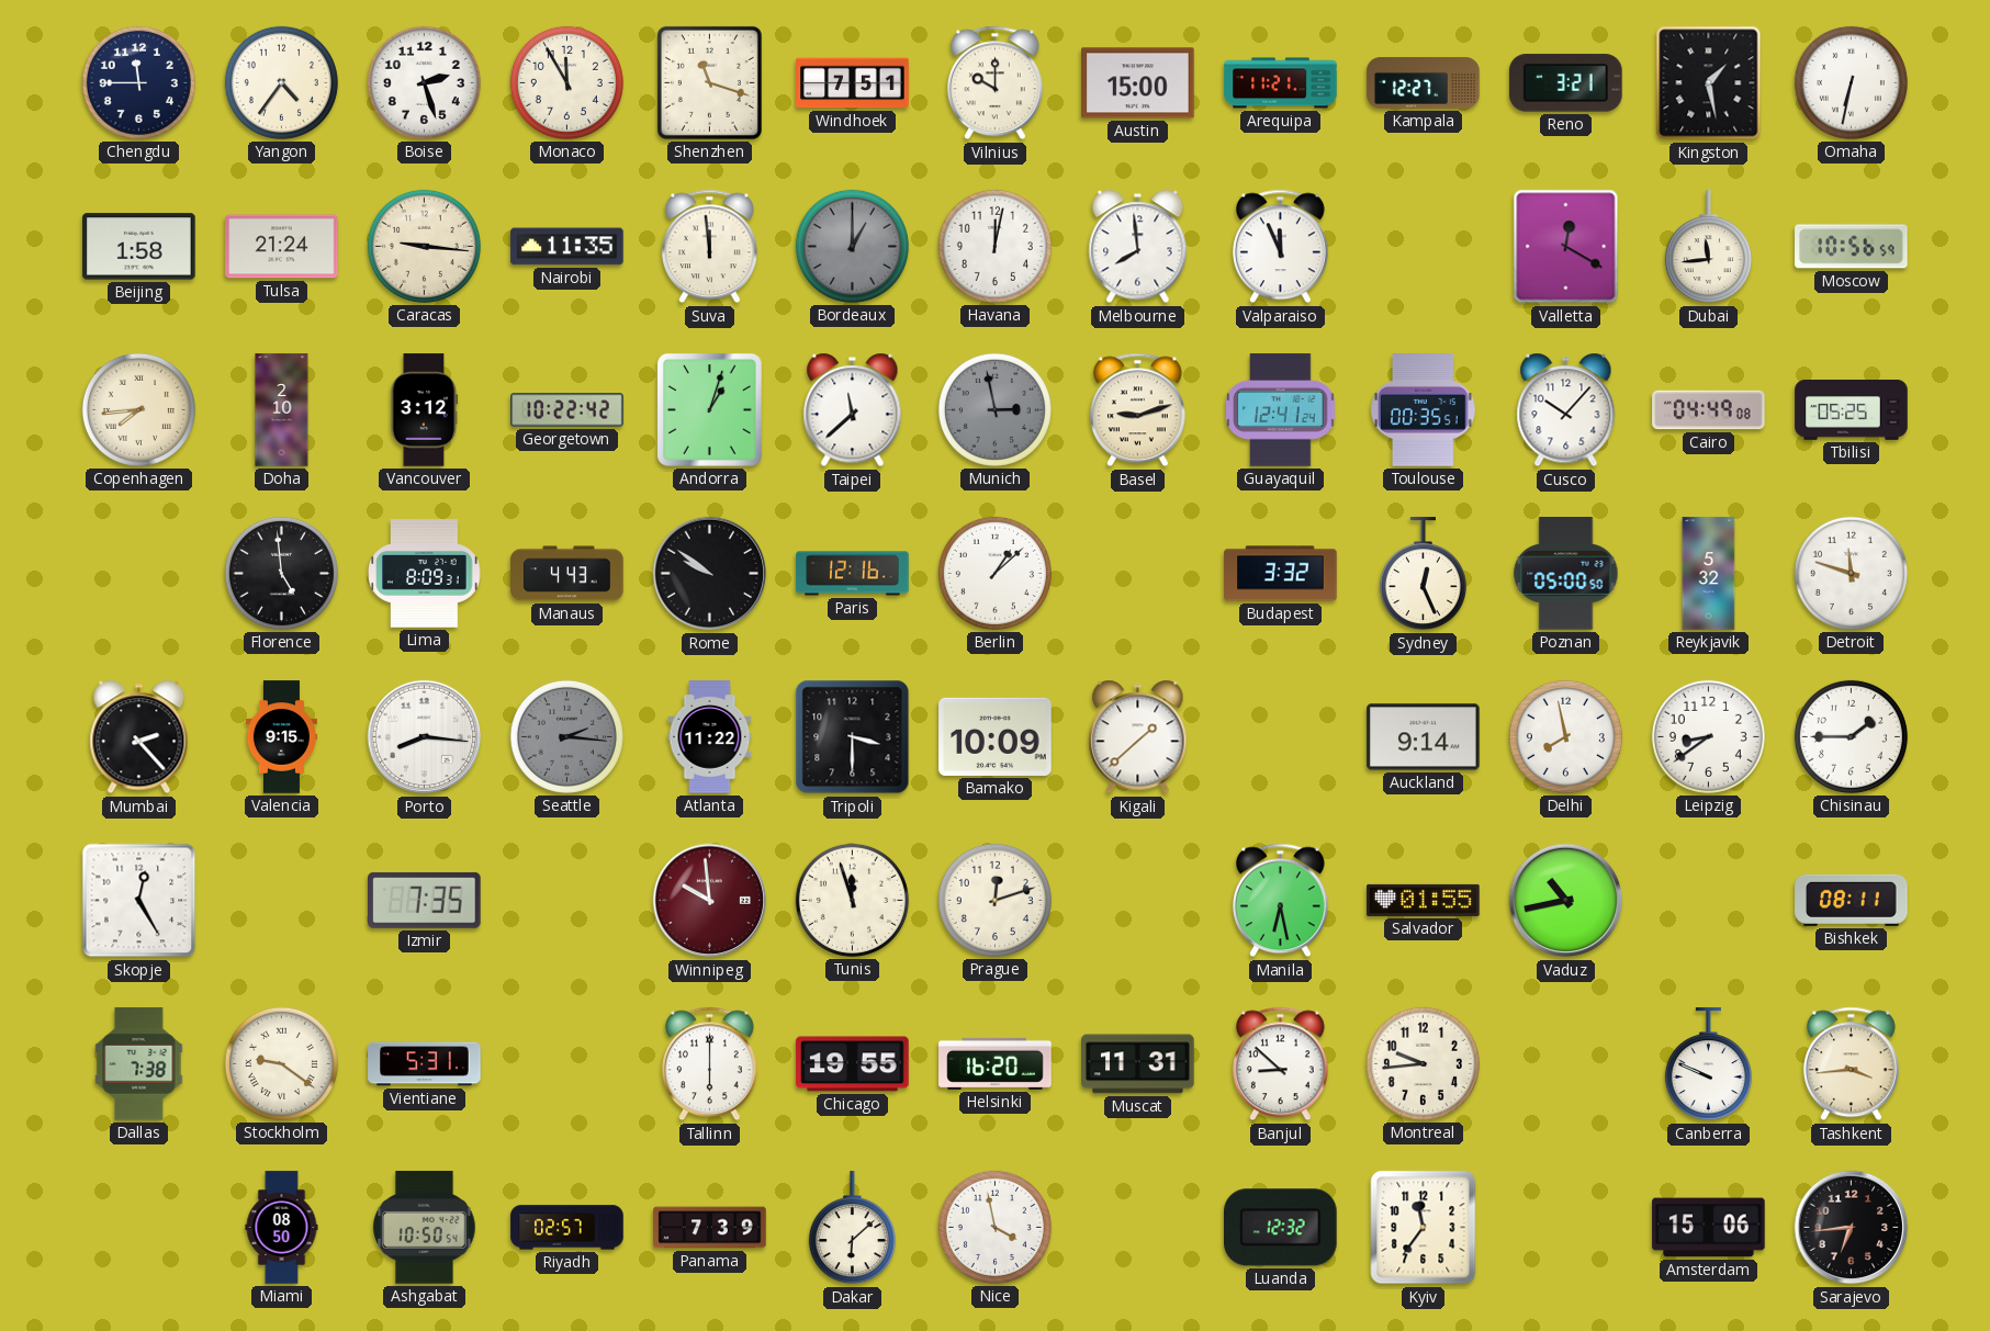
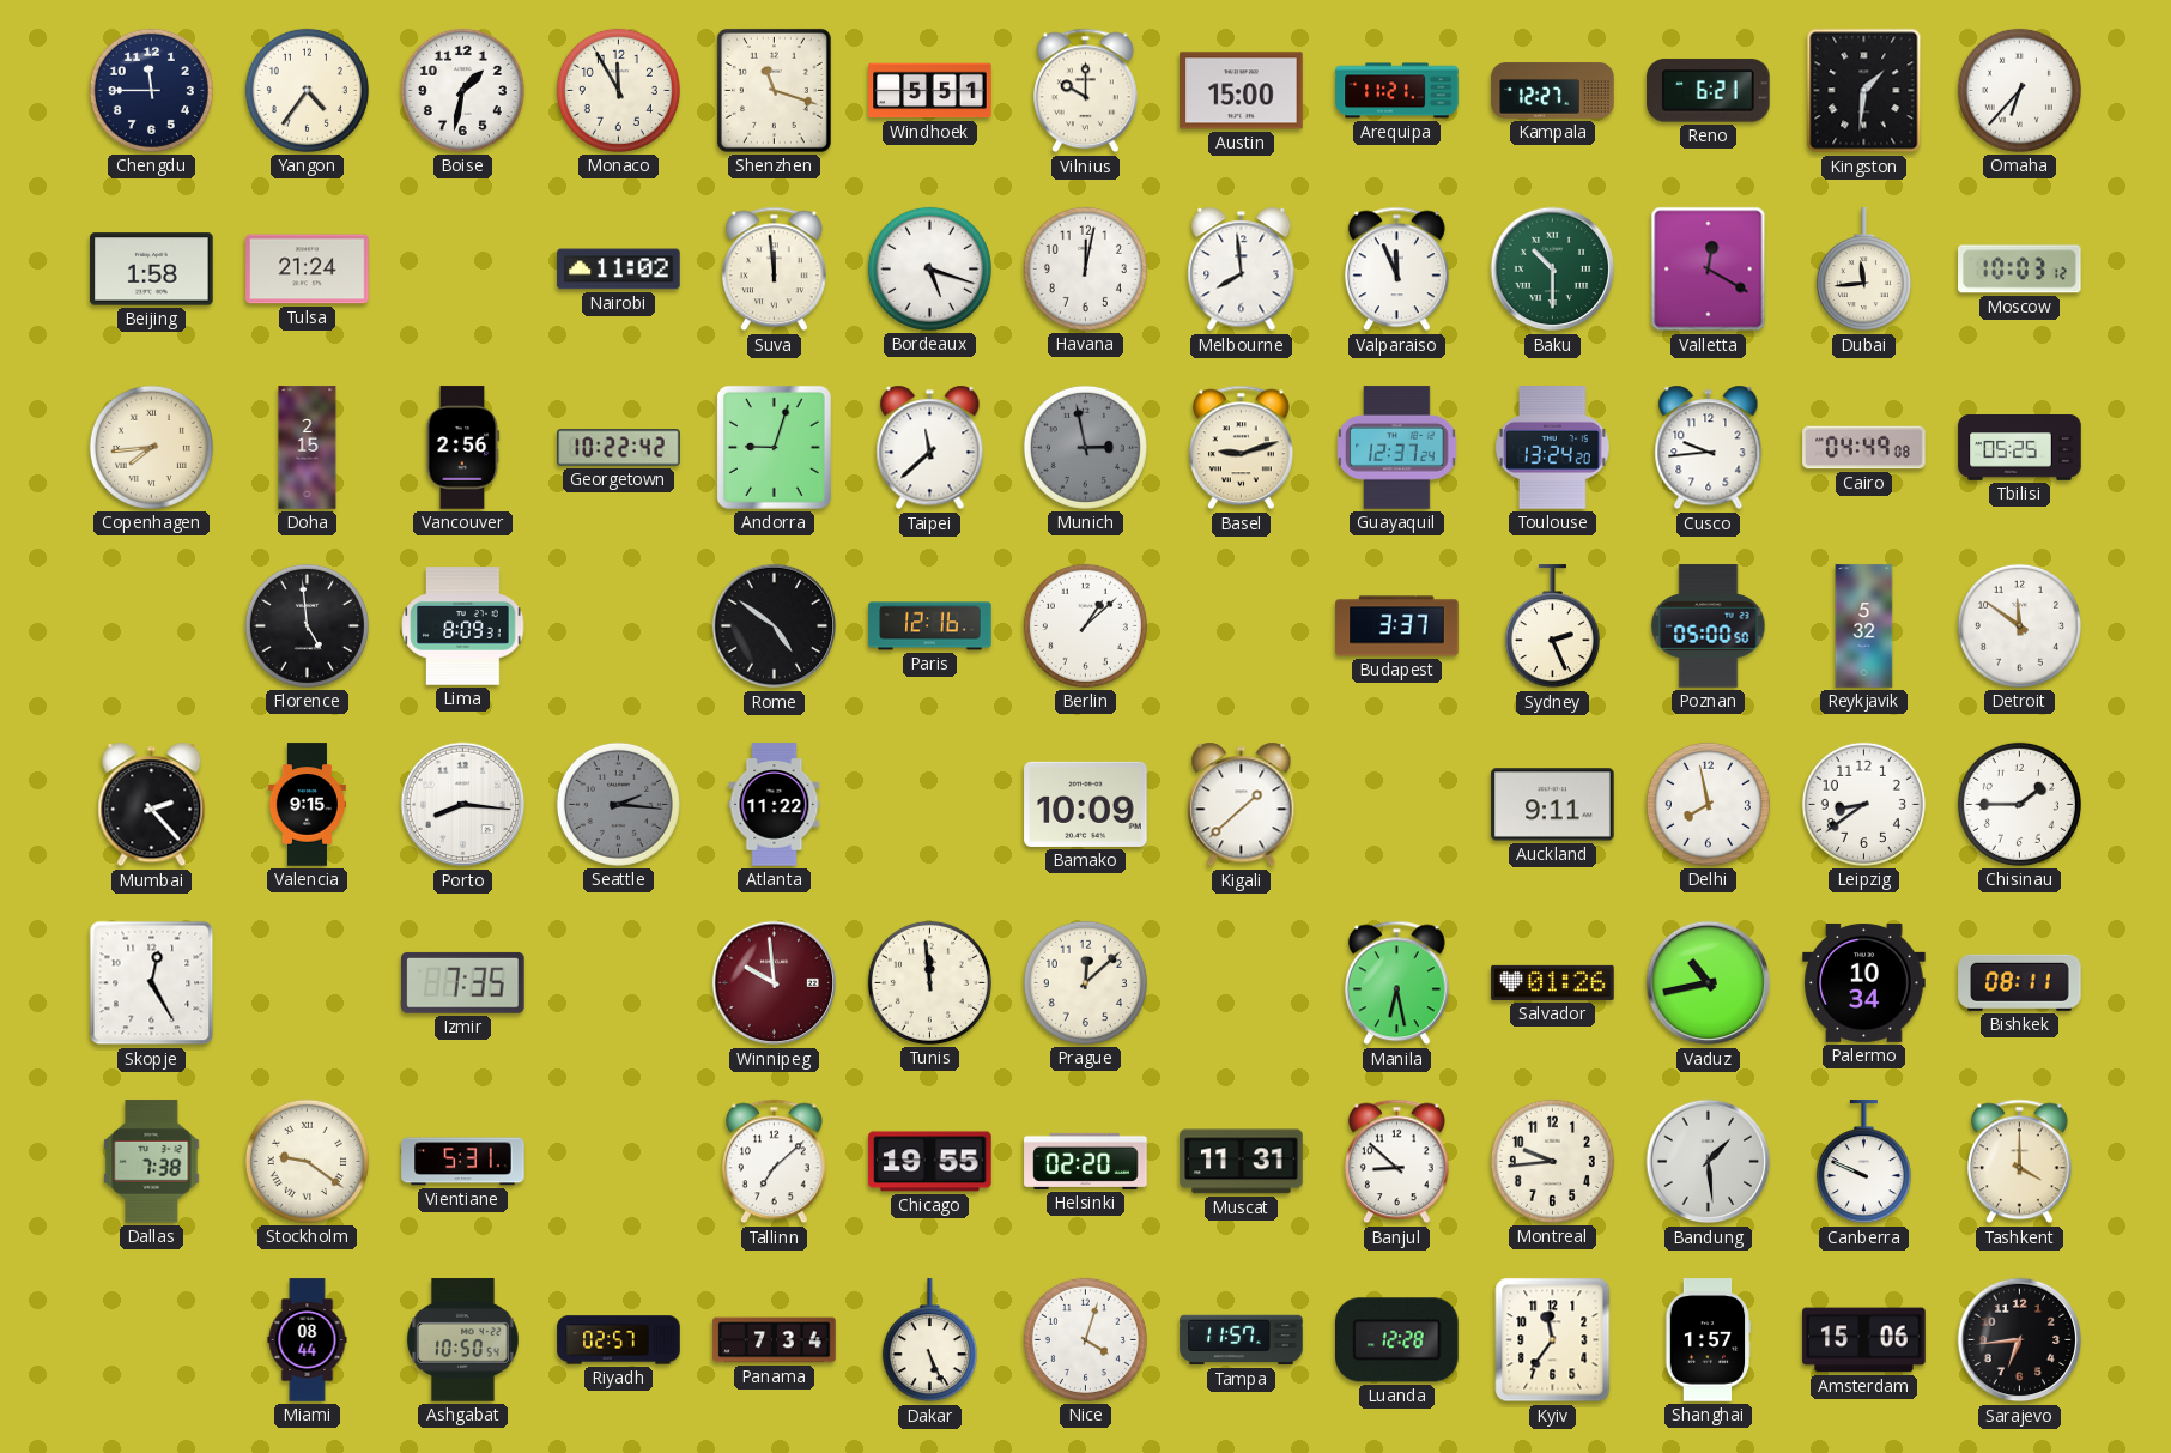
Boise: 2:27 -> 1:32
Windhoek: 7:51 -> 5:51
Reno: 3:21 -> 6:21
Kingston: 1:28 -> 1:31
Omaha: 6:32 -> 6:37
Caracas: 9:16 -> none
Nairobi: 11:35 -> 11:02
Bordeaux: 1:00 -> 5:18
Bordeaux dial: grey -> white
Baku: none -> 10:30
Moscow: 10:56 -> 10:03
Doha: 2:10 -> 2:15
Vancouver: 3:12 -> 2:56
Andorra: 1:03 -> 9:03
Guayaquil: 12:41 -> 12:37
Toulouse: 00:35 -> 13:24
Cusco: 10:07 -> 9:44
Manaus: 4:43 -> none
Rome: 9:51 -> 4:51
Budapest: 3:32 -> 3:37
Sydney: 12:26 -> 2:26
Detroit: 11:48 -> 11:51
Tripoli: 3:30 -> none
Auckland: 9:14 -> 9:11
Tunis: 11:57 -> 11:59
Prague: 12:12 -> 12:08
Salvador: 01:55 -> 01:26
Palermo: none -> 10:34
Tallinn: 6:00 -> 7:08
Helsinki: 16:20 -> 02:20
Bandung: none -> 1:29
Tashkent: 3:44 -> 4:00
Miami: 08:50 -> 08:44
Panama: 7:39 -> 7:34
Dakar: 6:08 -> 5:26
Nice: 3:58 -> 4:03
Tampa: none -> 11:57
Luanda: 12:32 -> 12:28
Shanghai: none -> 1:57
